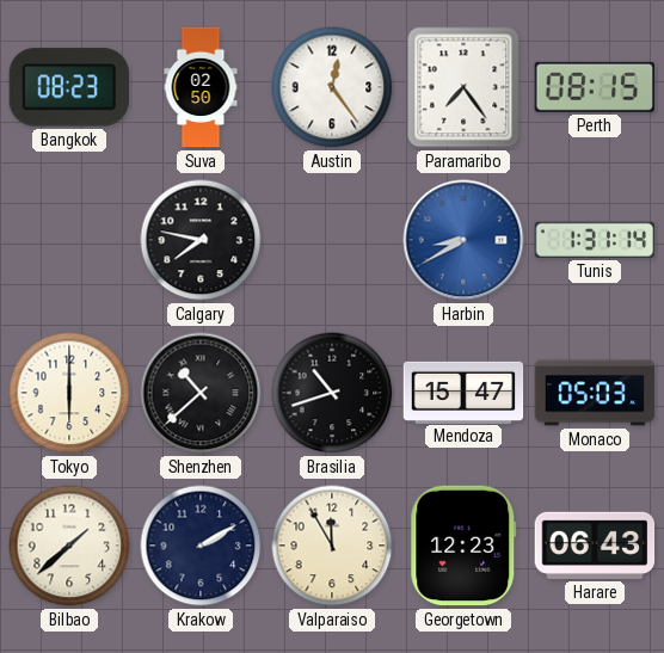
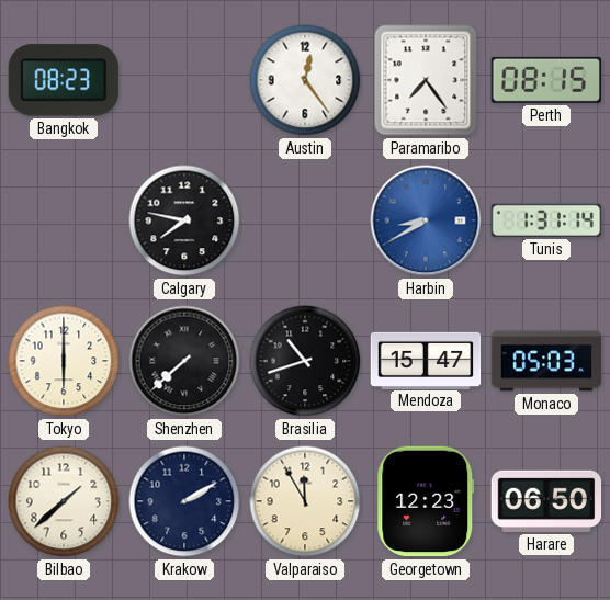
Suva: 02:50 -> none
Shenzhen: 10:38 -> 7:38
Harare: 06:43 -> 06:50
